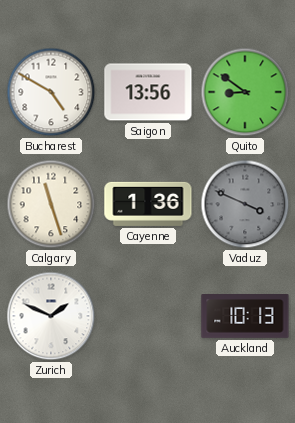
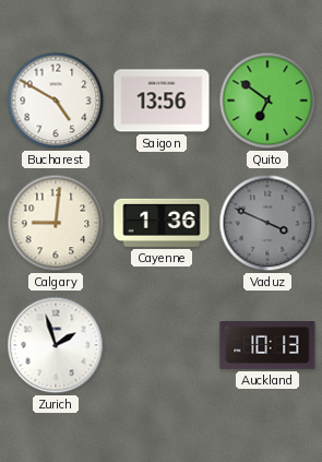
Quito: 8:51 -> 6:51
Calgary: 11:27 -> 9:01
Zurich: 1:49 -> 1:57
